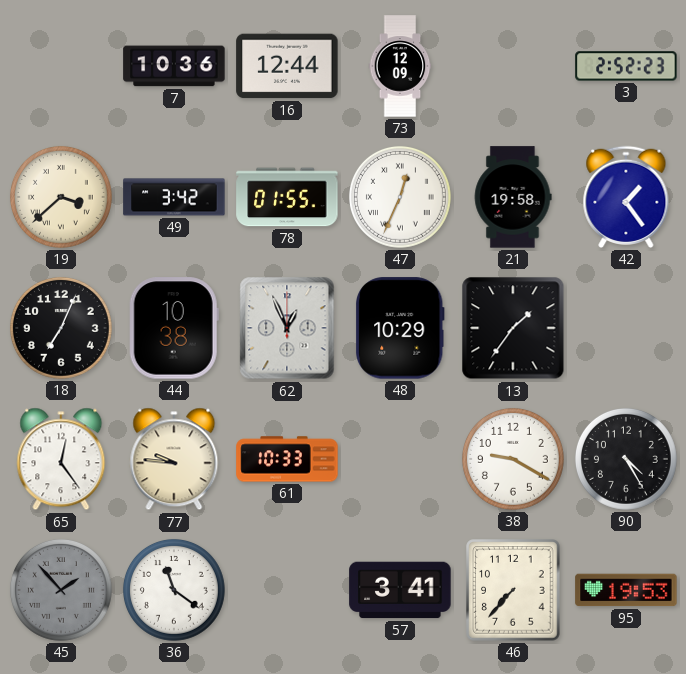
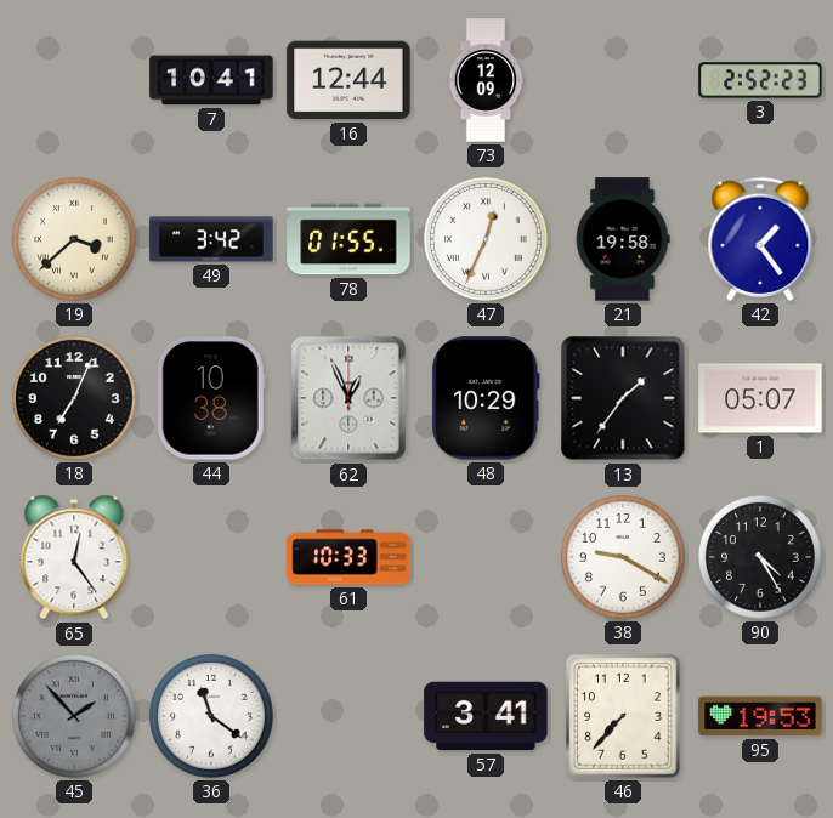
7: 10:36 -> 10:41
1: none -> 05:07
77: 9:46 -> none
